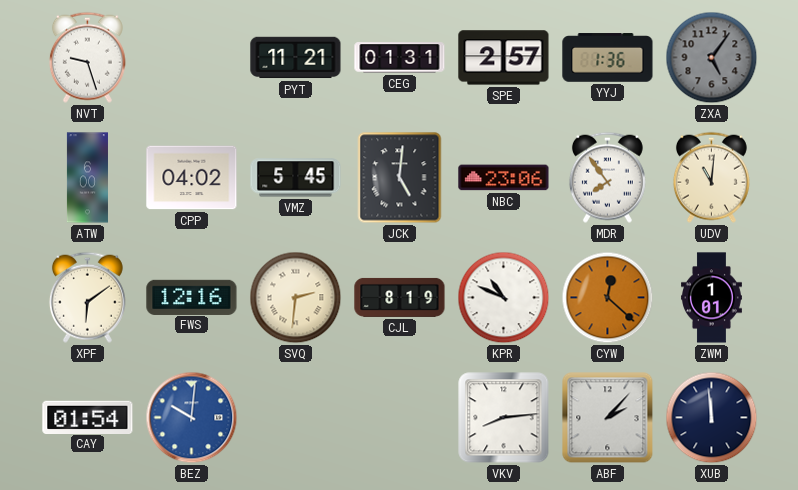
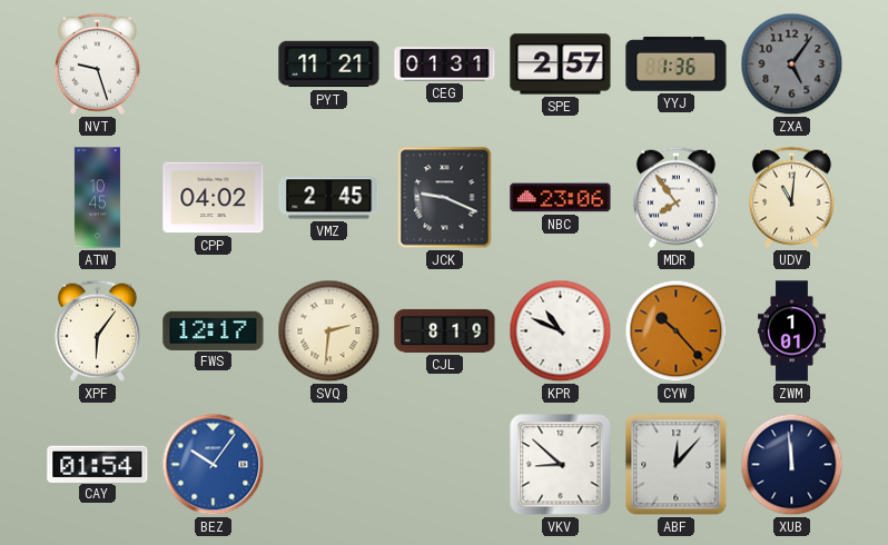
ATW: 6:00 -> 10:45
VMZ: 5:45 -> 2:45
JCK: 5:01 -> 9:19
XPF: 6:09 -> 6:06
FWS: 12:16 -> 12:17
CYW: 12:22 -> 10:23
BEZ: 10:01 -> 10:06
VKV: 8:14 -> 8:52
ABF: 2:07 -> 12:07
